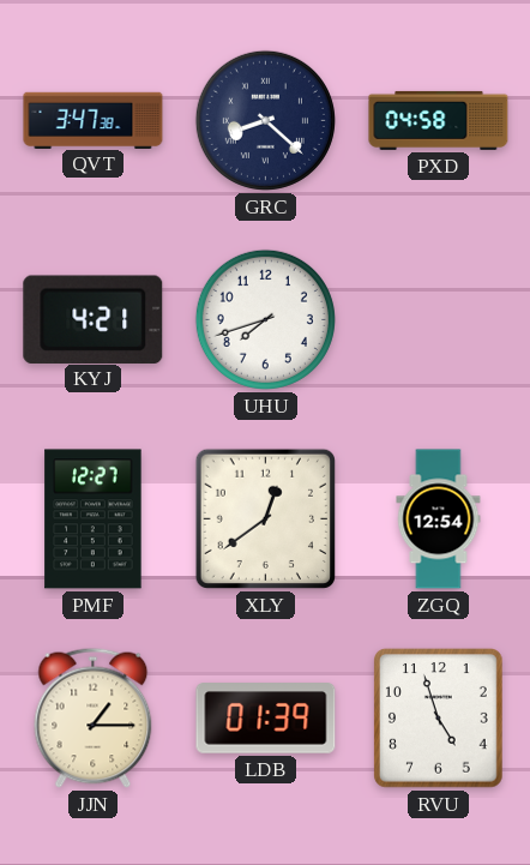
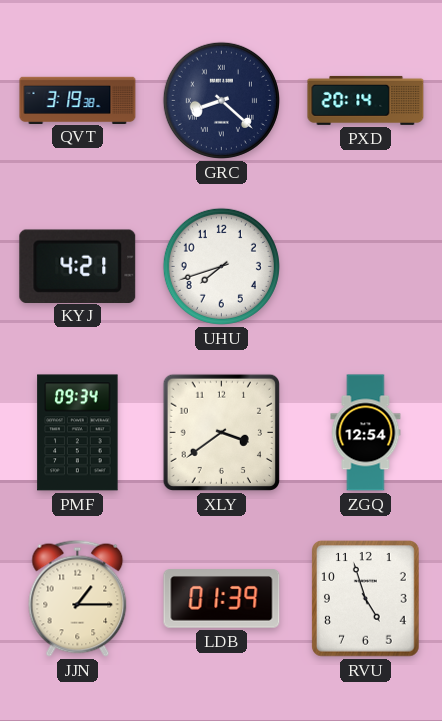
QVT: 3:47 -> 3:19
PXD: 04:58 -> 20:14
PMF: 12:27 -> 09:34
XLY: 12:39 -> 3:39
